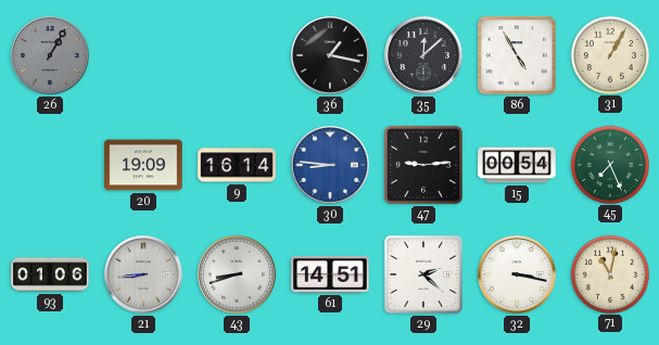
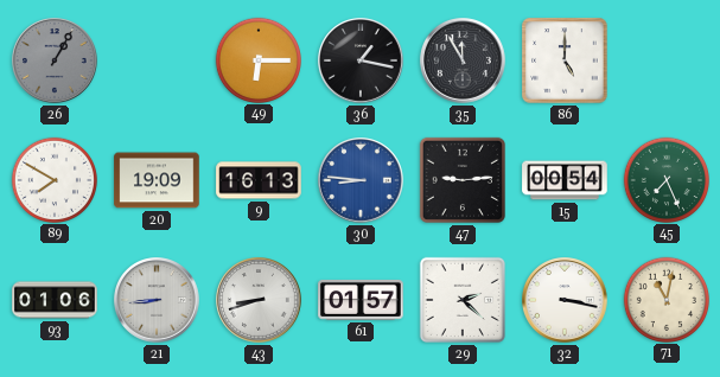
49: none -> 6:15
35: 12:08 -> 11:55
86: 4:55 -> 5:00
31: 1:05 -> none
89: none -> 7:50
9: 16:14 -> 16:13
61: 14:51 -> 01:57
